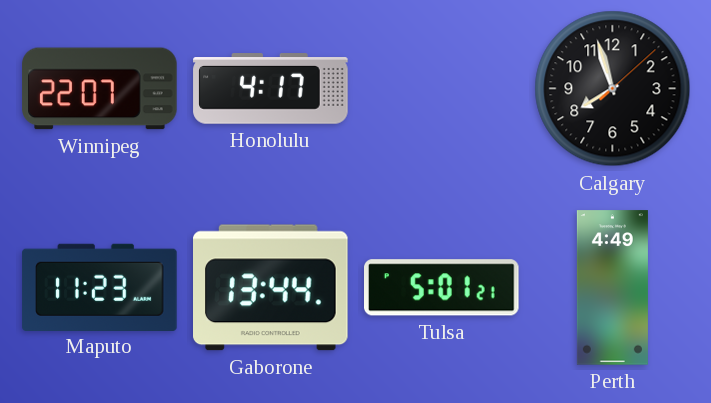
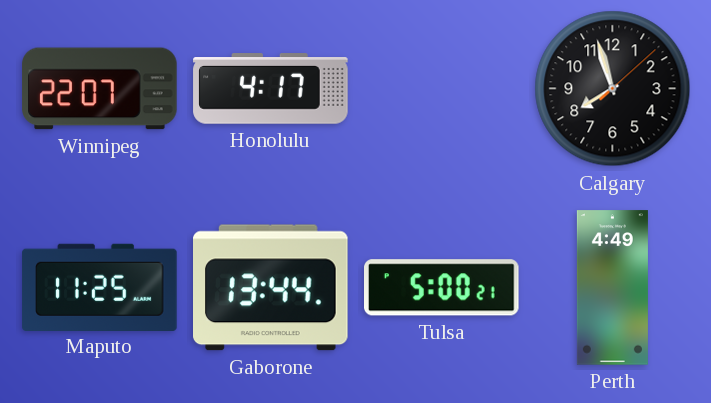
Maputo: 11:23 -> 11:25
Tulsa: 5:01 -> 5:00
